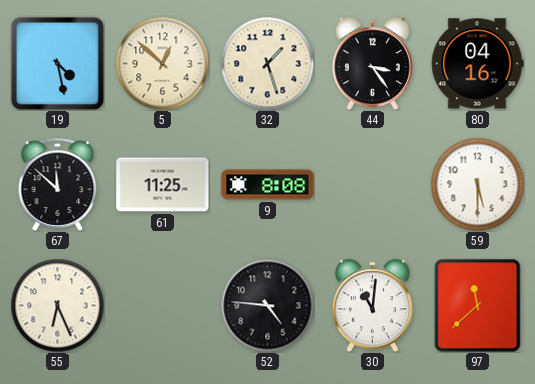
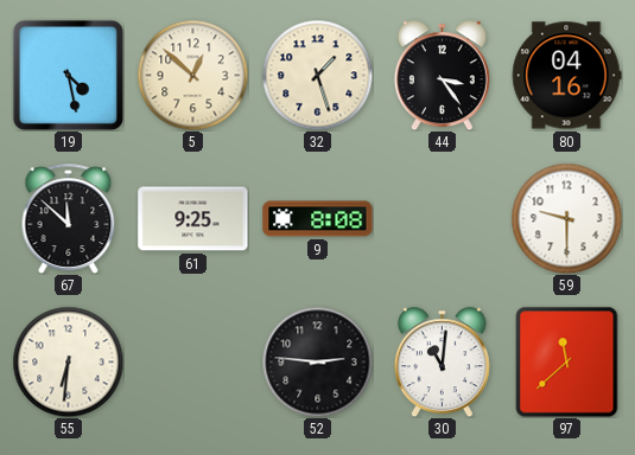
61: 11:25 -> 9:25
59: 5:30 -> 9:30
55: 6:26 -> 6:31
52: 4:46 -> 2:46
